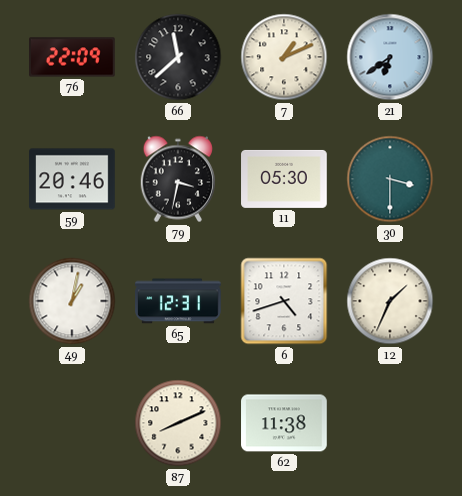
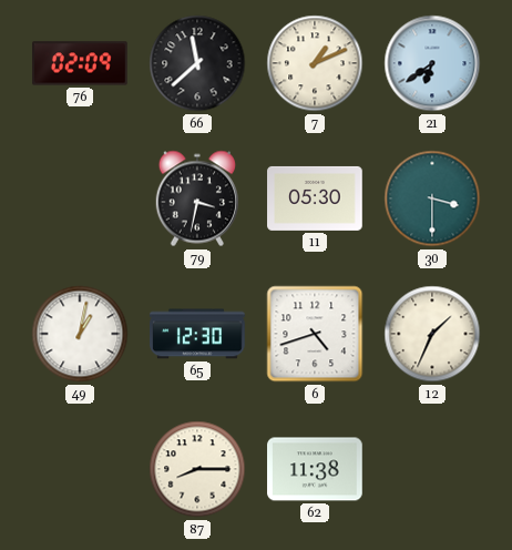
76: 22:09 -> 02:09
59: 20:46 -> none
65: 12:31 -> 12:30
87: 8:11 -> 8:15
